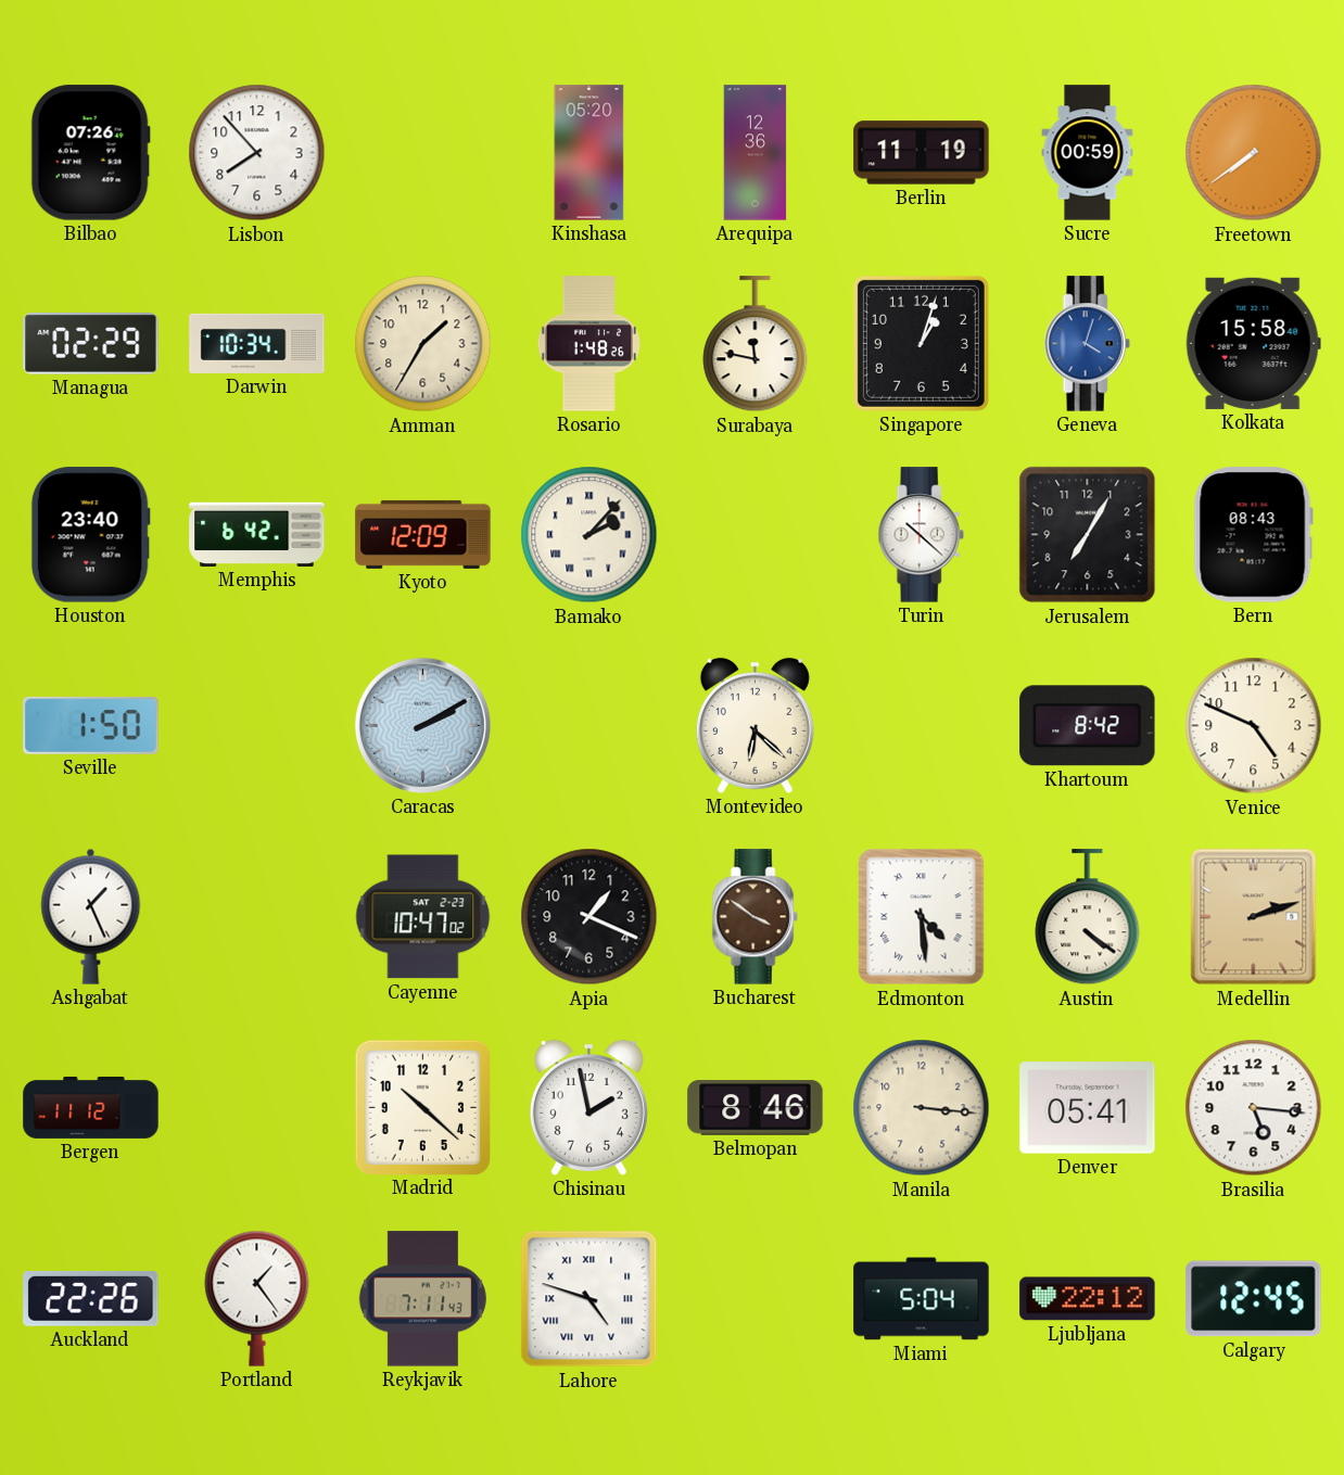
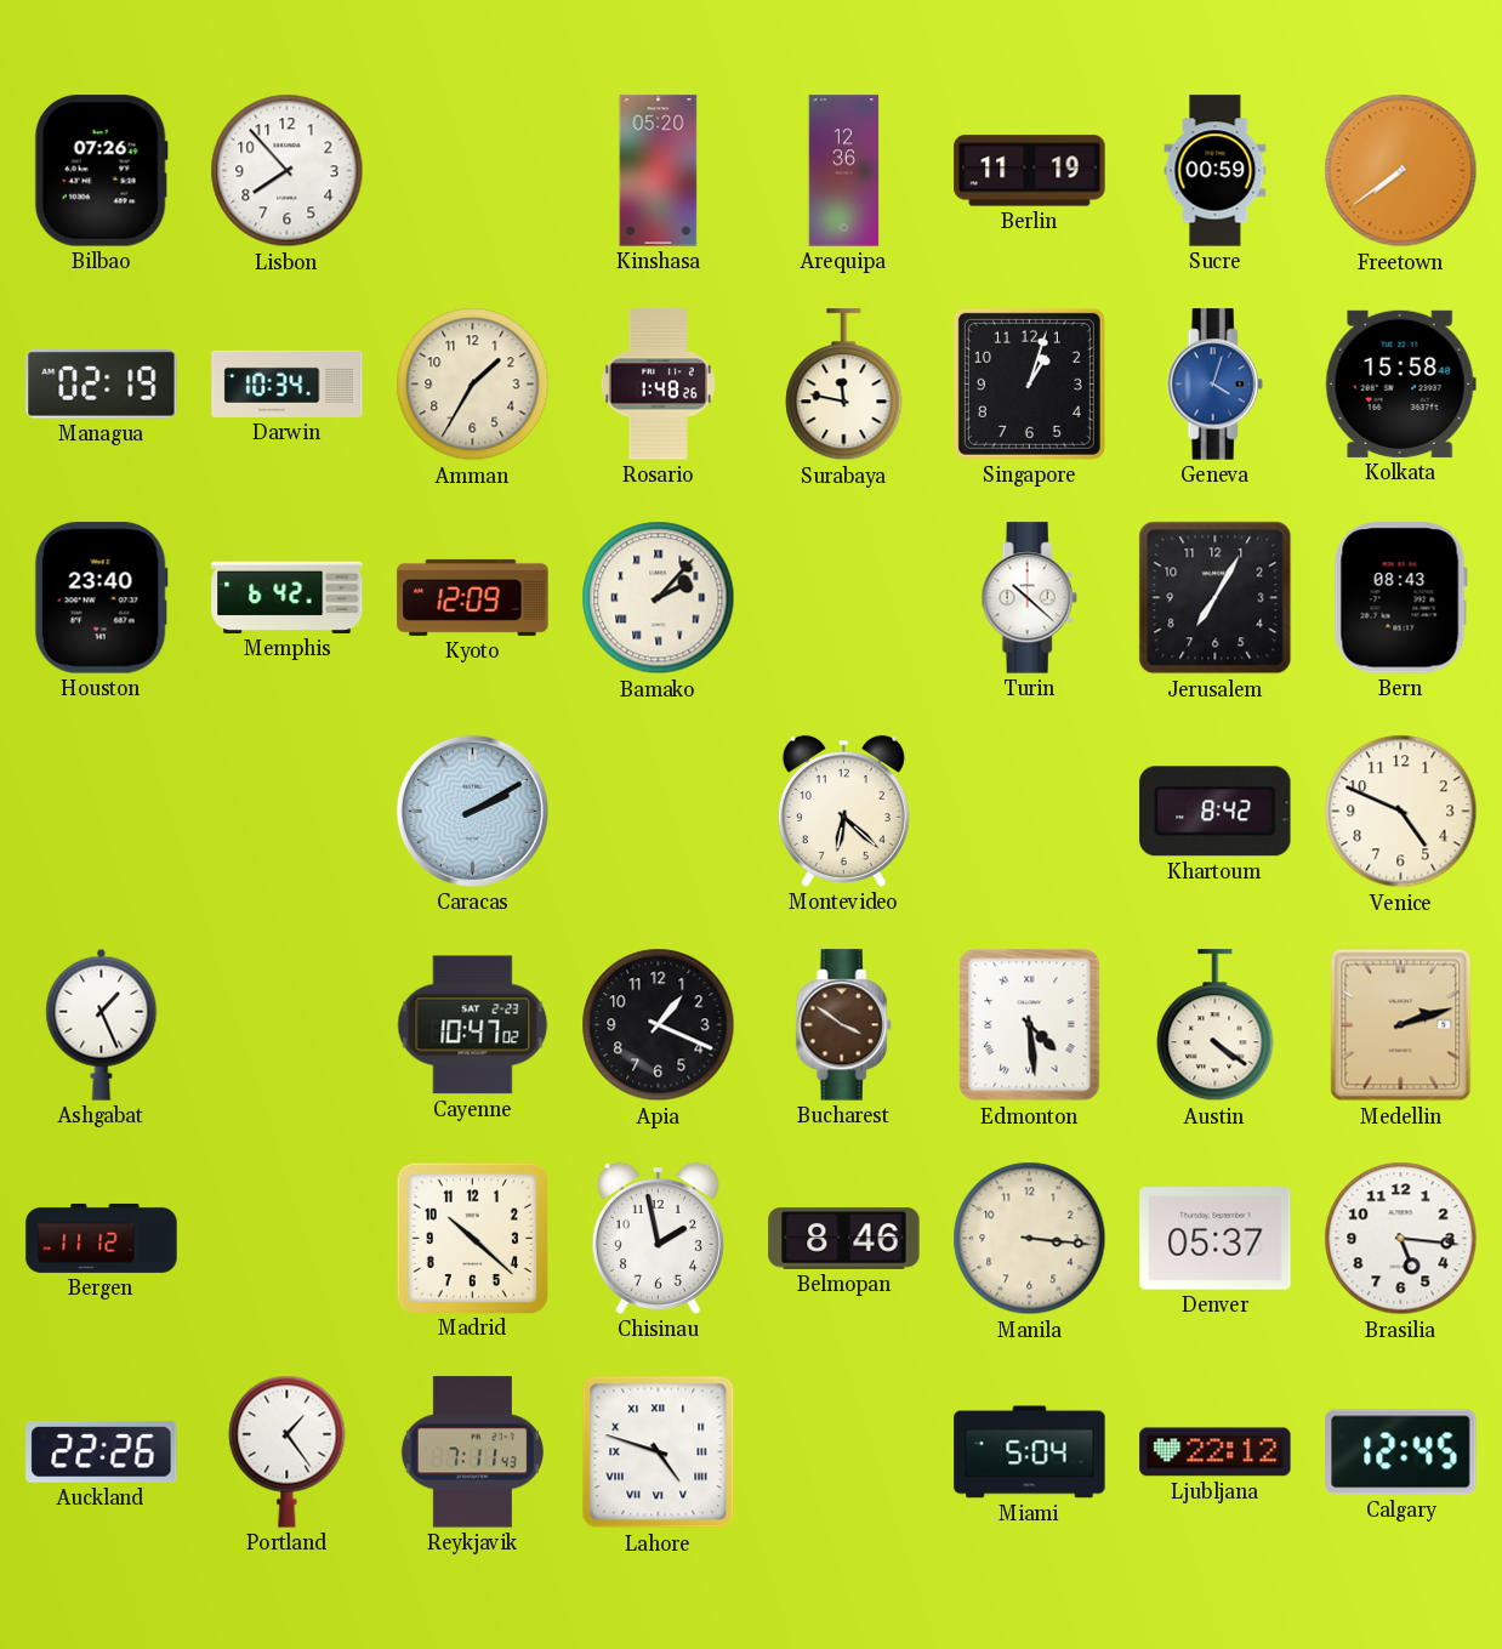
Managua: 02:29 -> 02:19
Seville: 1:50 -> none
Denver: 05:41 -> 05:37
